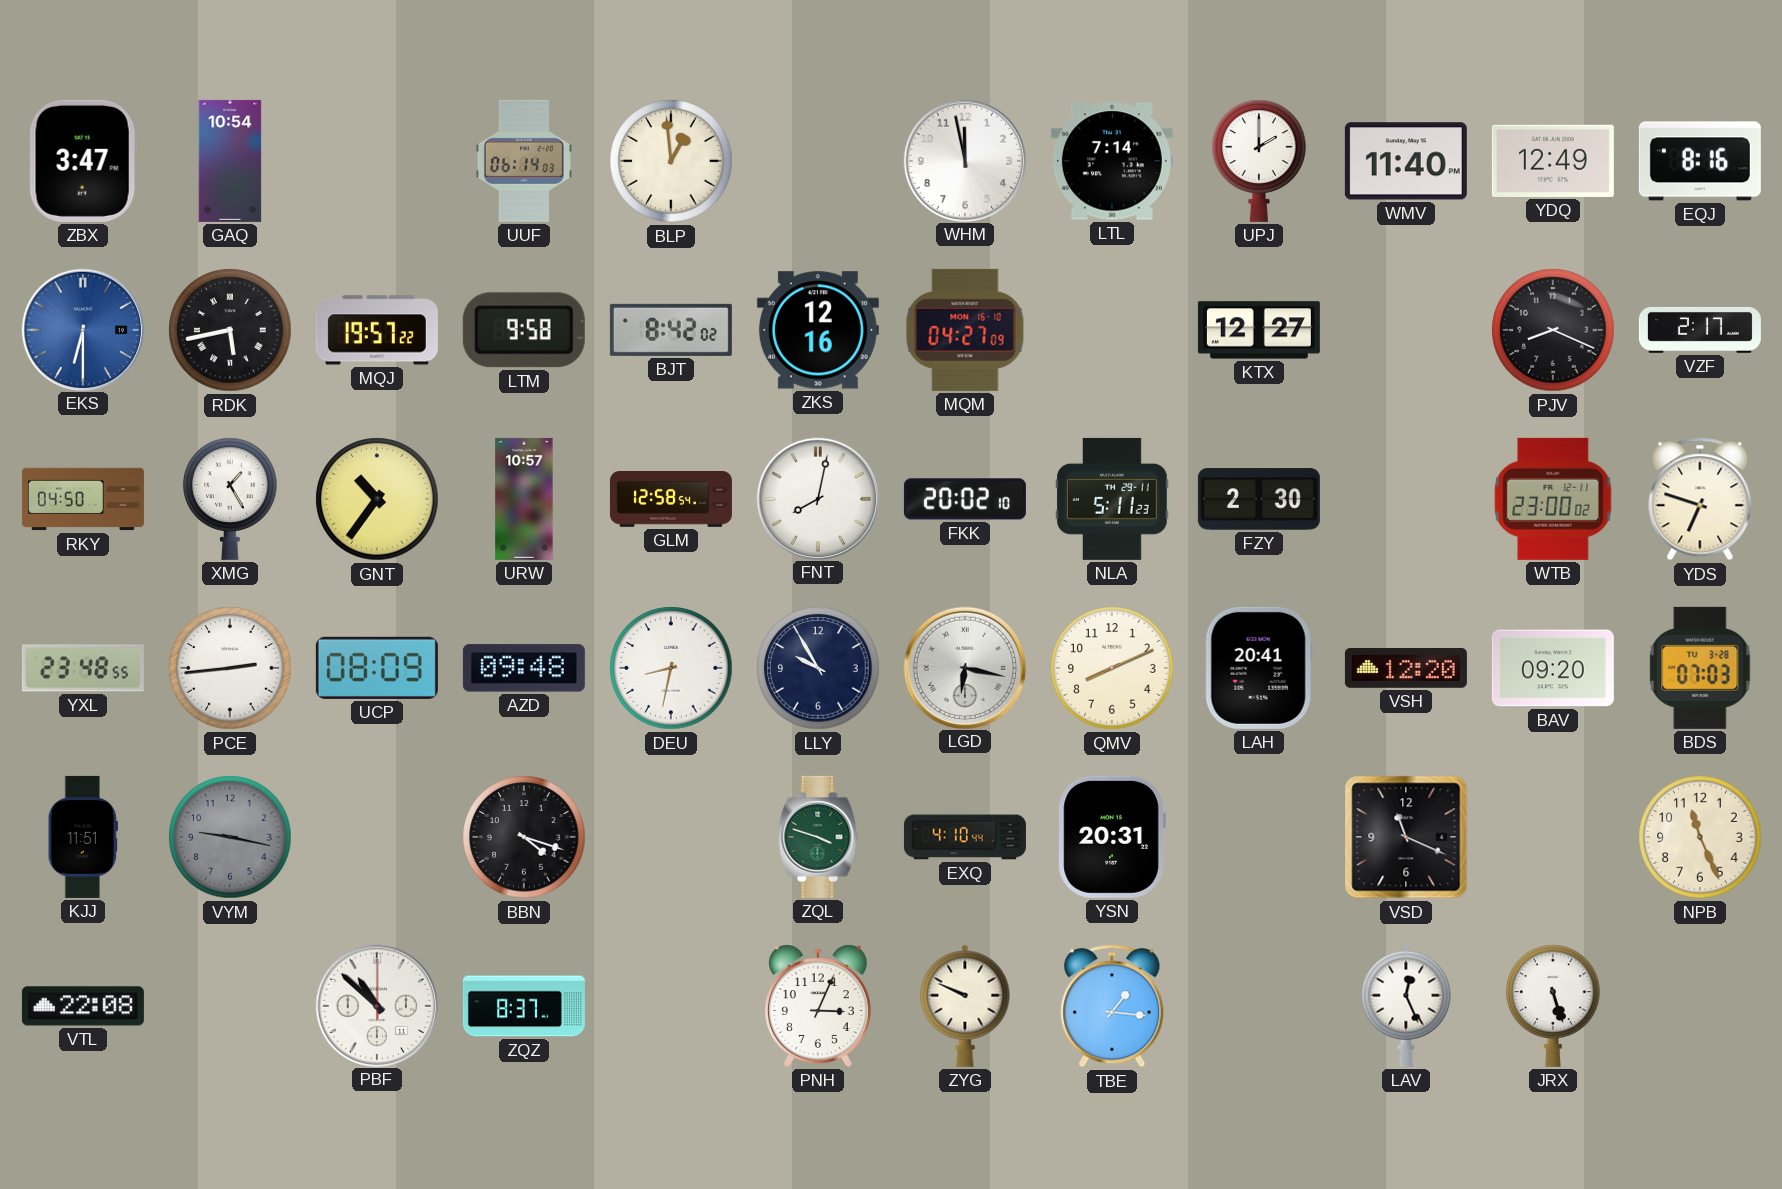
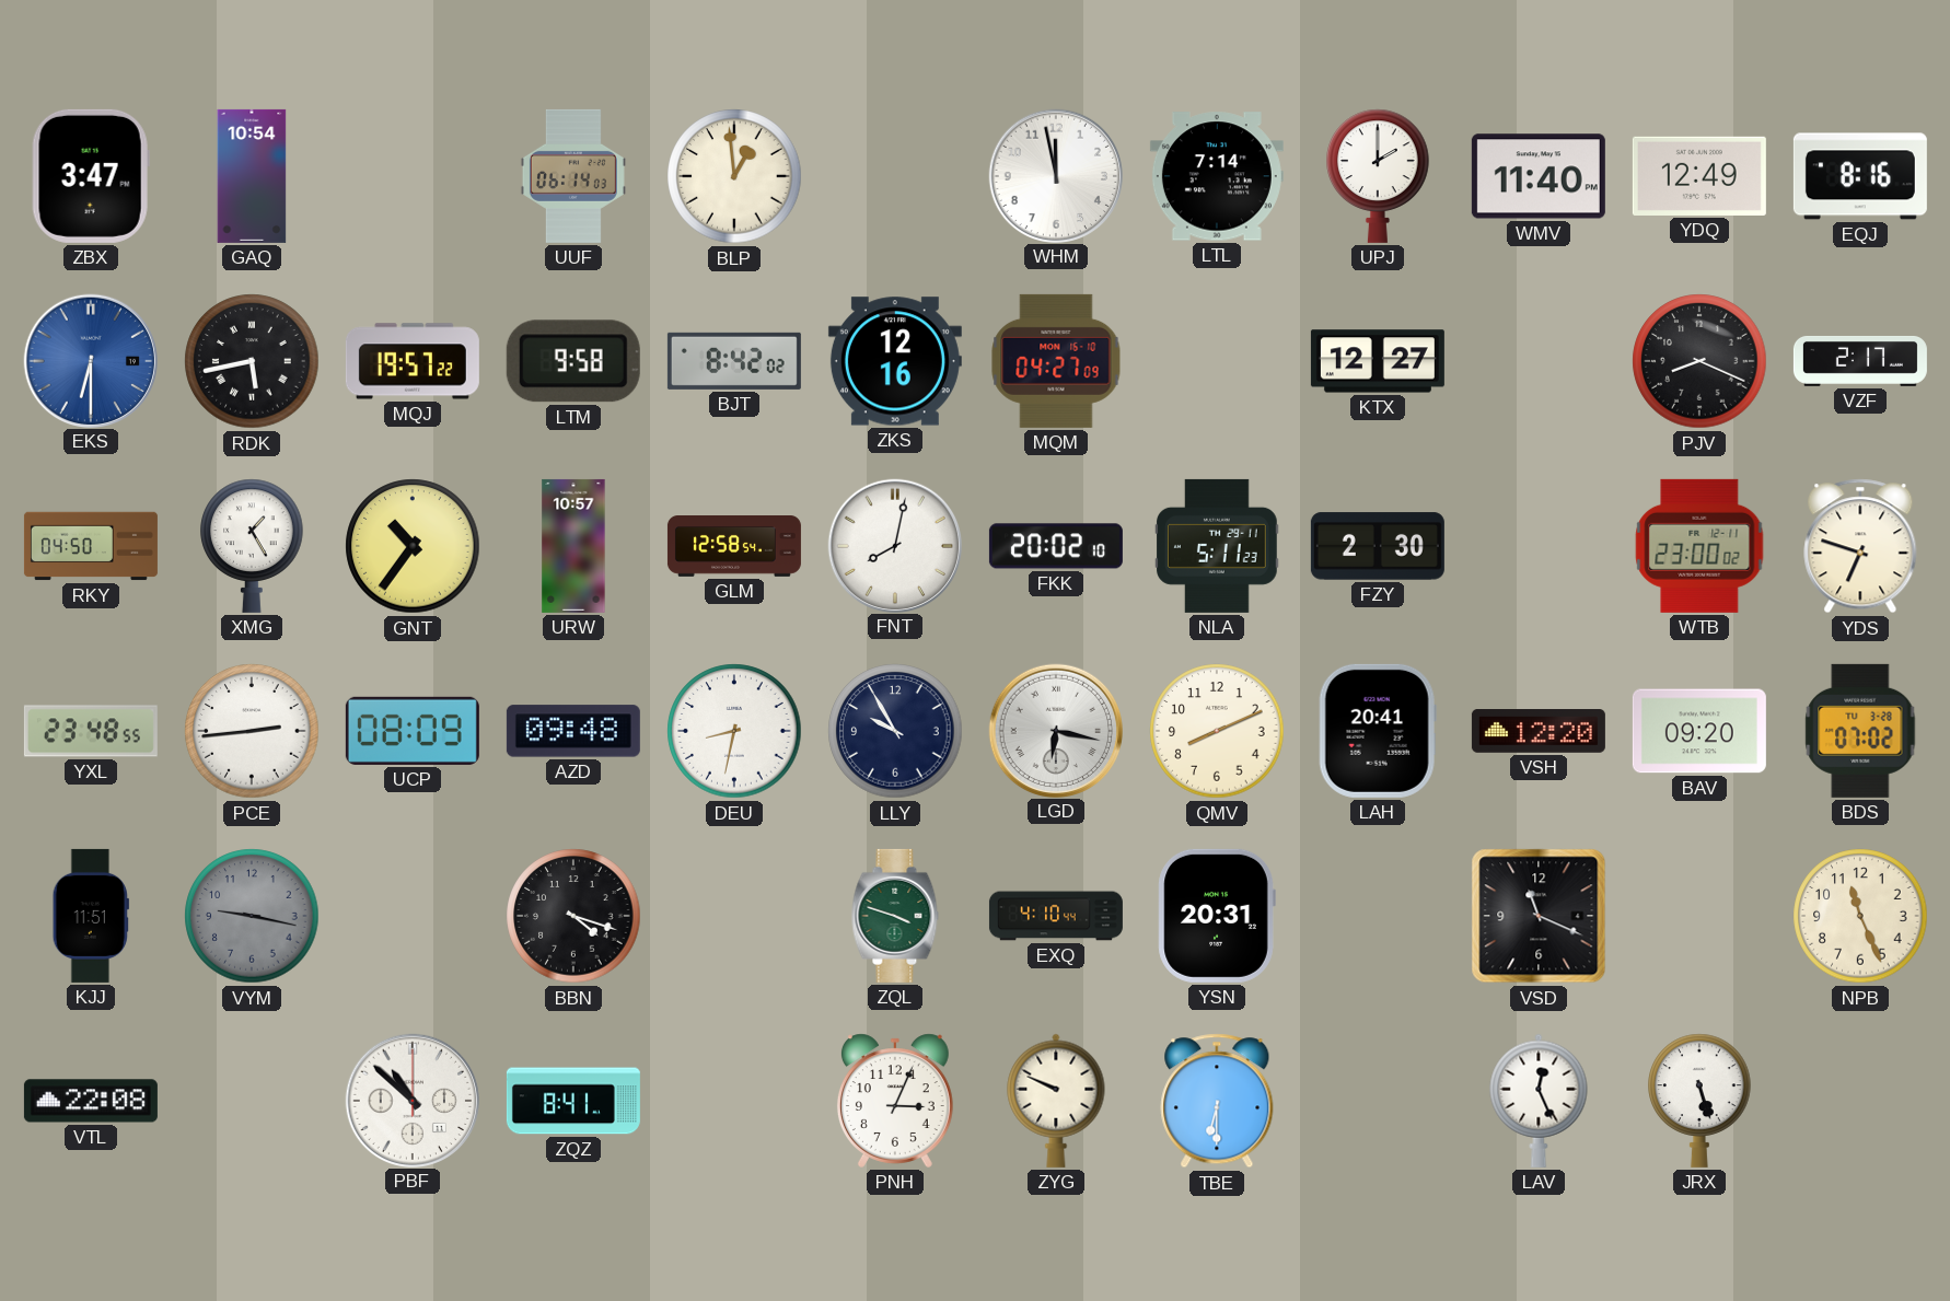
BDS: 07:03 -> 07:02
ZQZ: 8:37 -> 8:41
TBE: 1:16 -> 6:30
